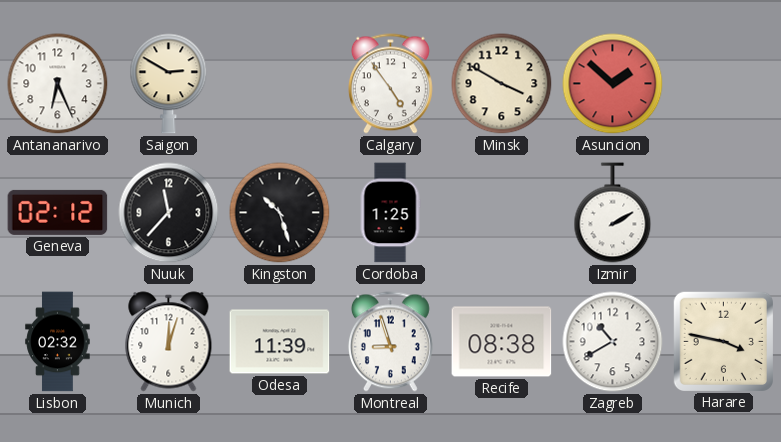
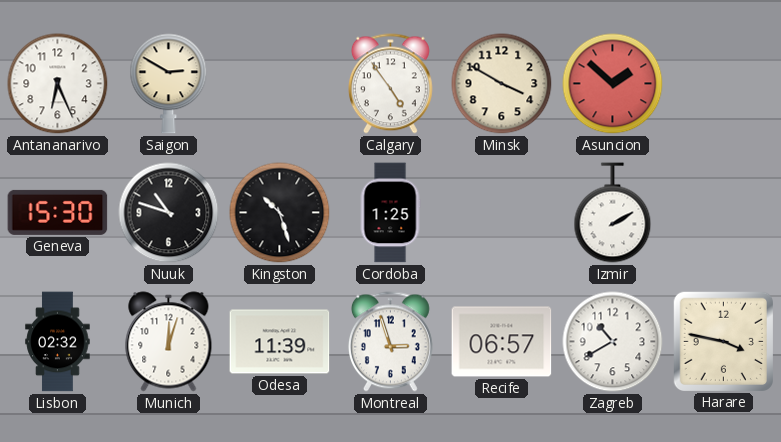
Geneva: 02:12 -> 15:30
Nuuk: 11:37 -> 10:48
Montreal: 8:57 -> 2:57
Recife: 08:38 -> 06:57
